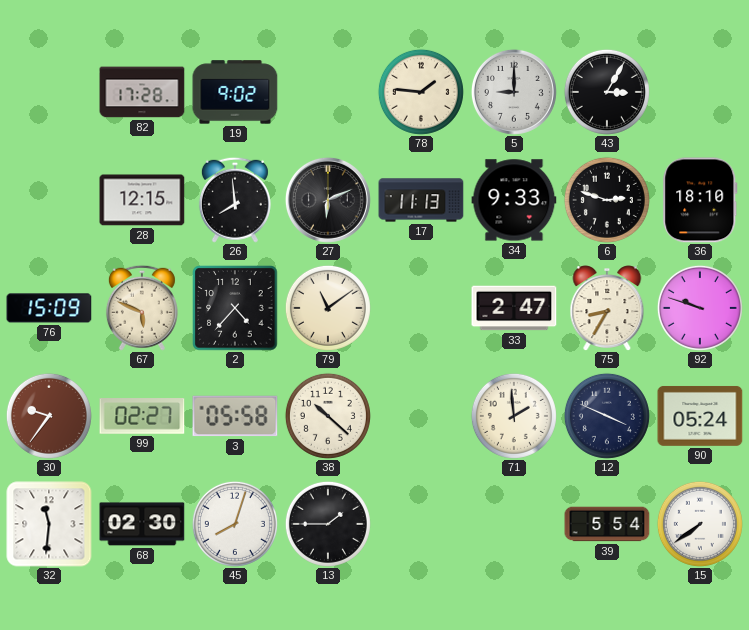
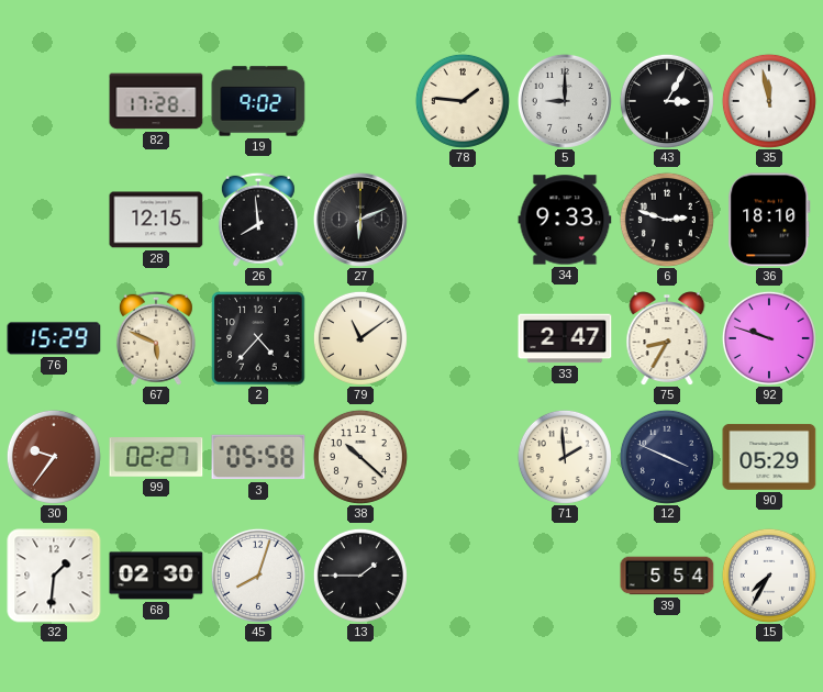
35: none -> 11:58
17: 11:13 -> none
76: 15:09 -> 15:29
90: 05:24 -> 05:29
32: 11:31 -> 1:31
15: 7:39 -> 7:35
